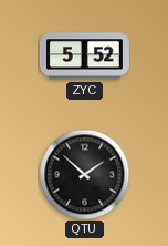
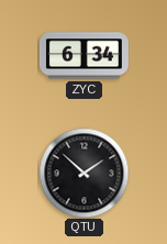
ZYC: 5:52 -> 6:34
